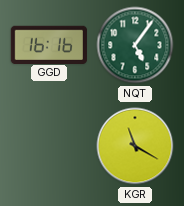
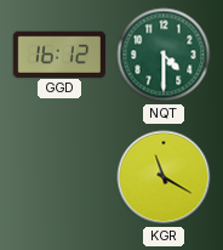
GGD: 16:16 -> 16:12
NQT: 5:06 -> 4:30
